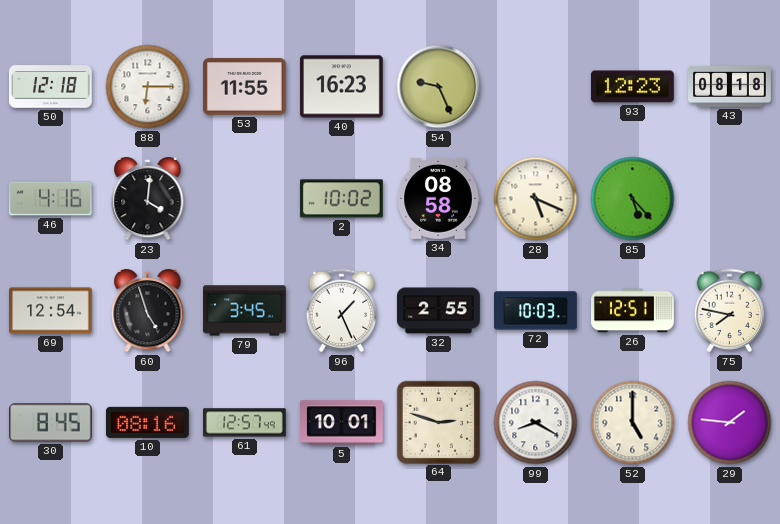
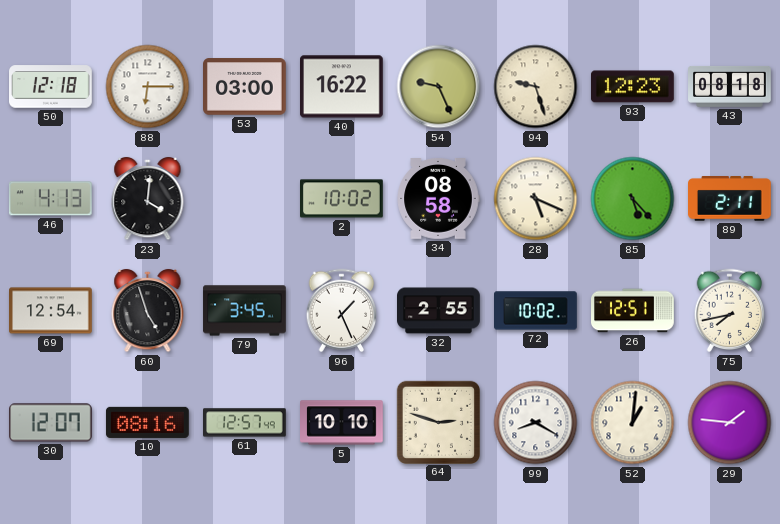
53: 11:55 -> 03:00
40: 16:23 -> 16:22
94: none -> 9:27
46: 4:16 -> 4:13
89: none -> 2:11
72: 10:03 -> 10:02
75: 7:47 -> 7:43
30: 8:45 -> 12:07
5: 10:01 -> 10:10
52: 5:00 -> 1:01
